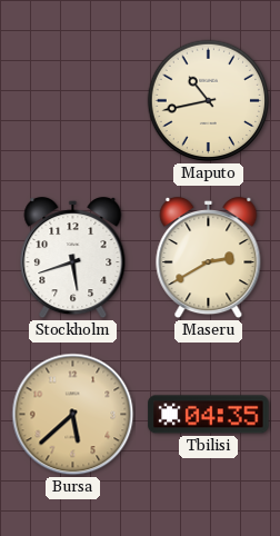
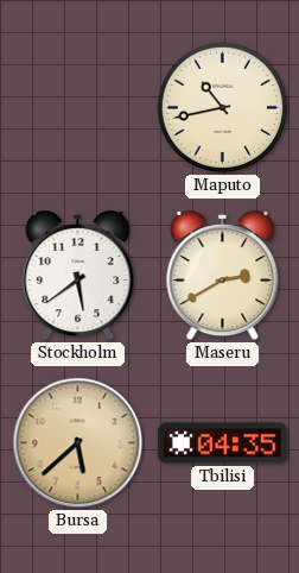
Stockholm: 5:42 -> 5:39
